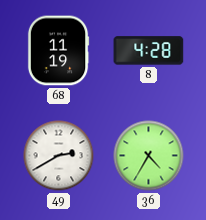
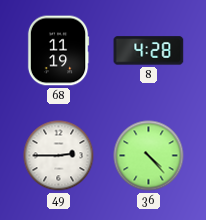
49: 2:40 -> 2:45
36: 4:35 -> 4:23
